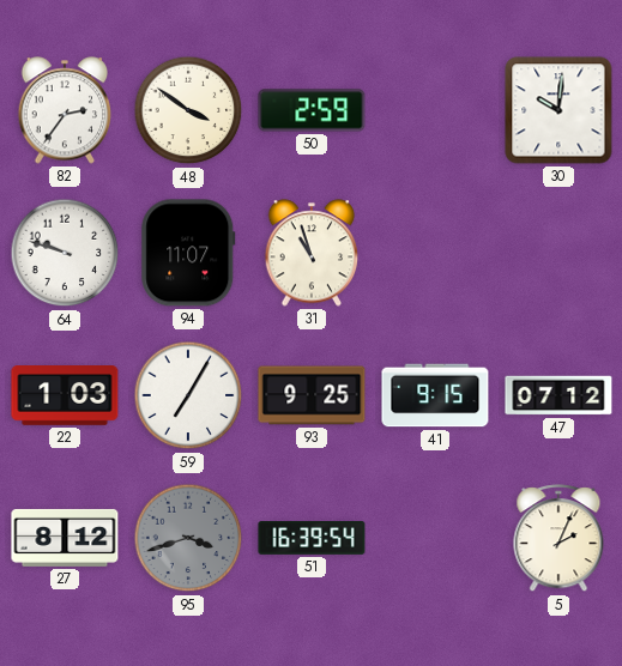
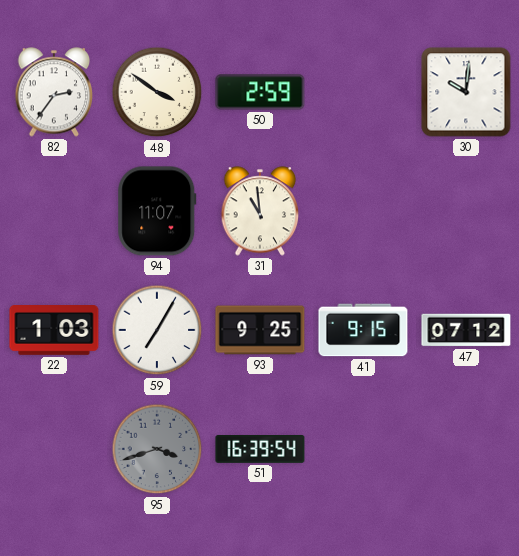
64: 9:48 -> none
31: 10:57 -> 10:59
27: 8:12 -> none
5: 2:04 -> none
